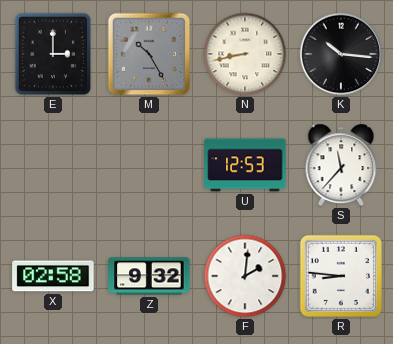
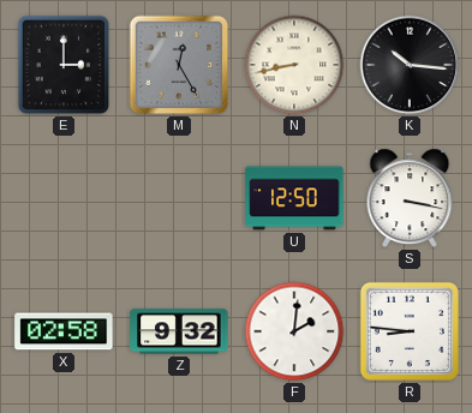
M: 10:25 -> 12:25
U: 12:53 -> 12:50
S: 11:37 -> 3:17
